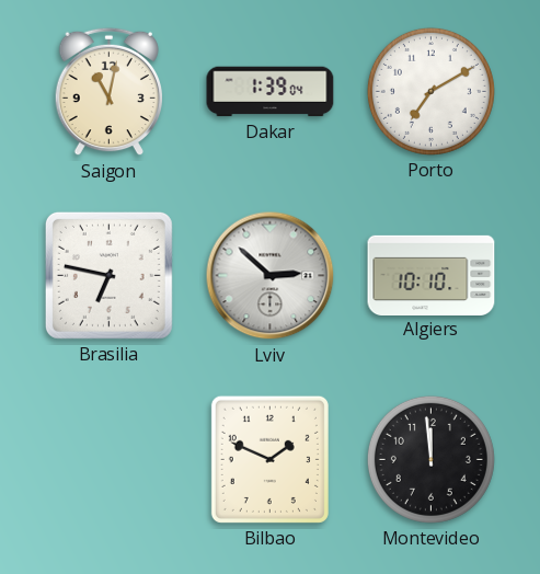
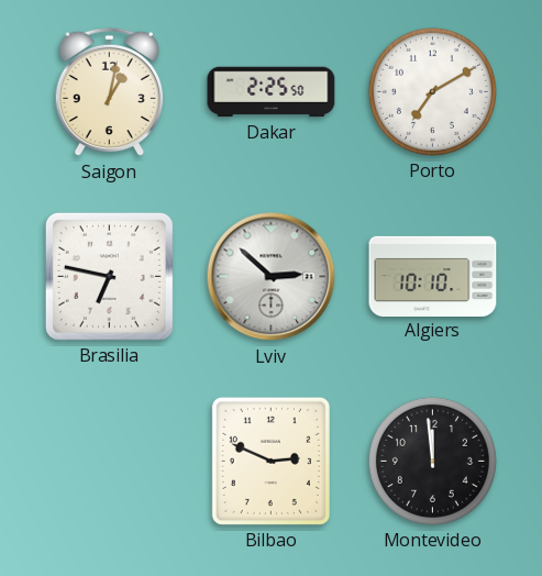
Saigon: 11:02 -> 1:02
Dakar: 1:39 -> 2:25
Bilbao: 1:49 -> 2:49
